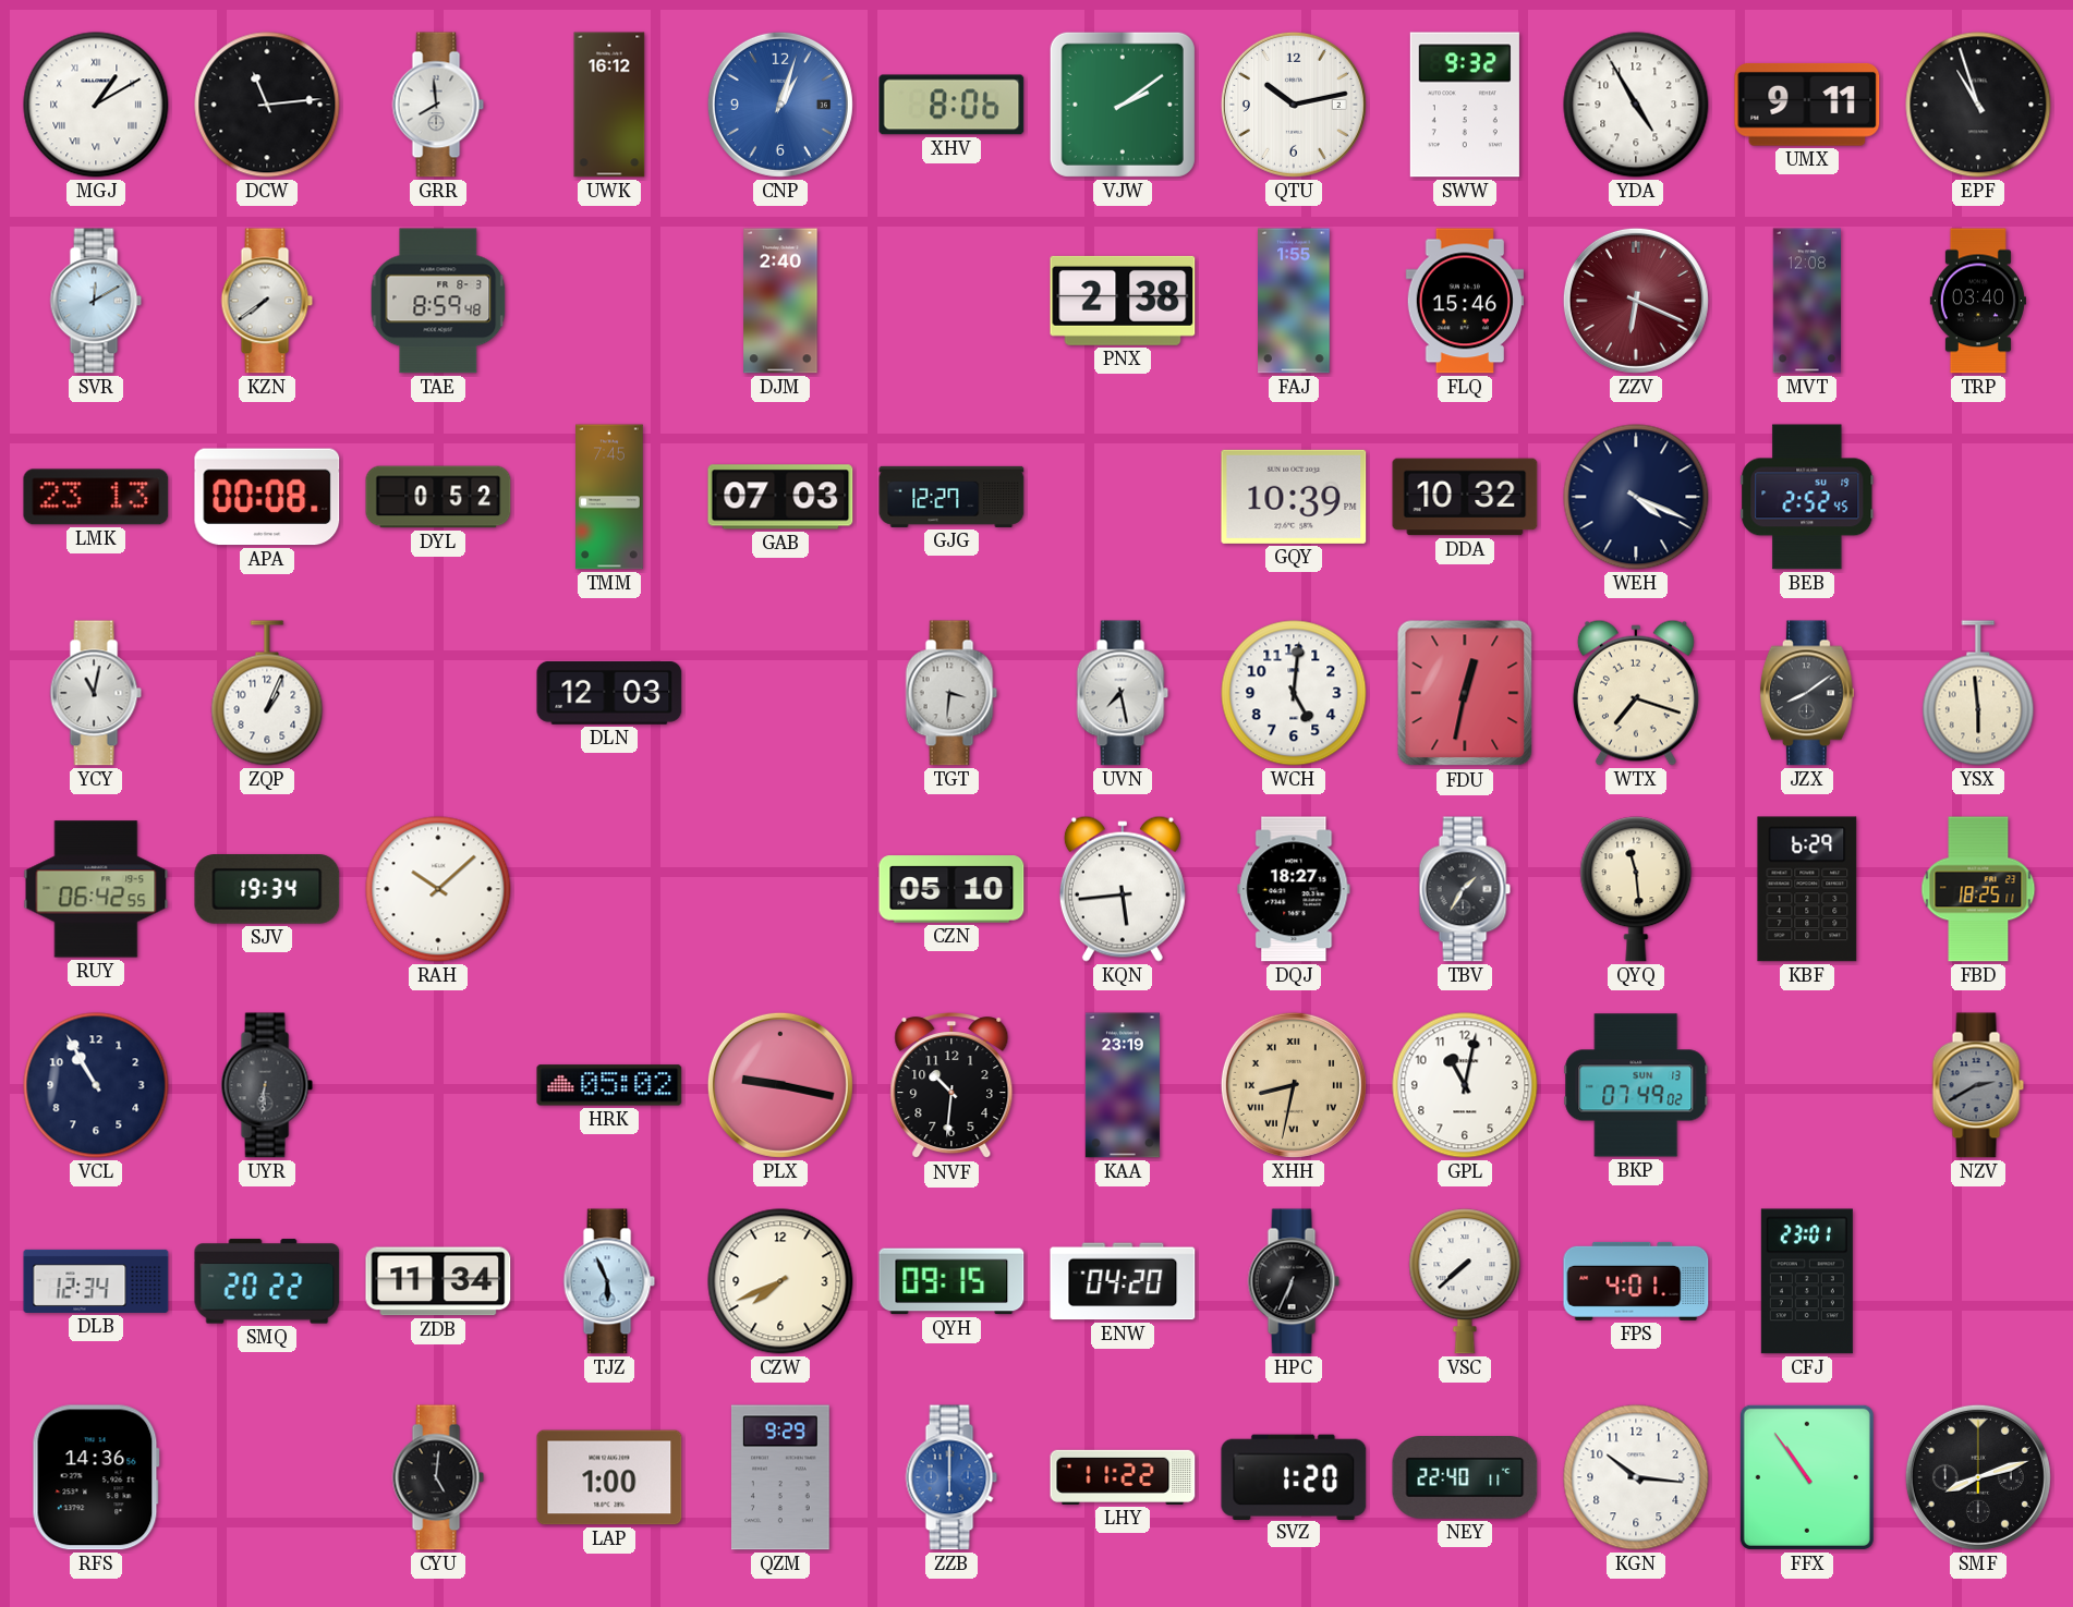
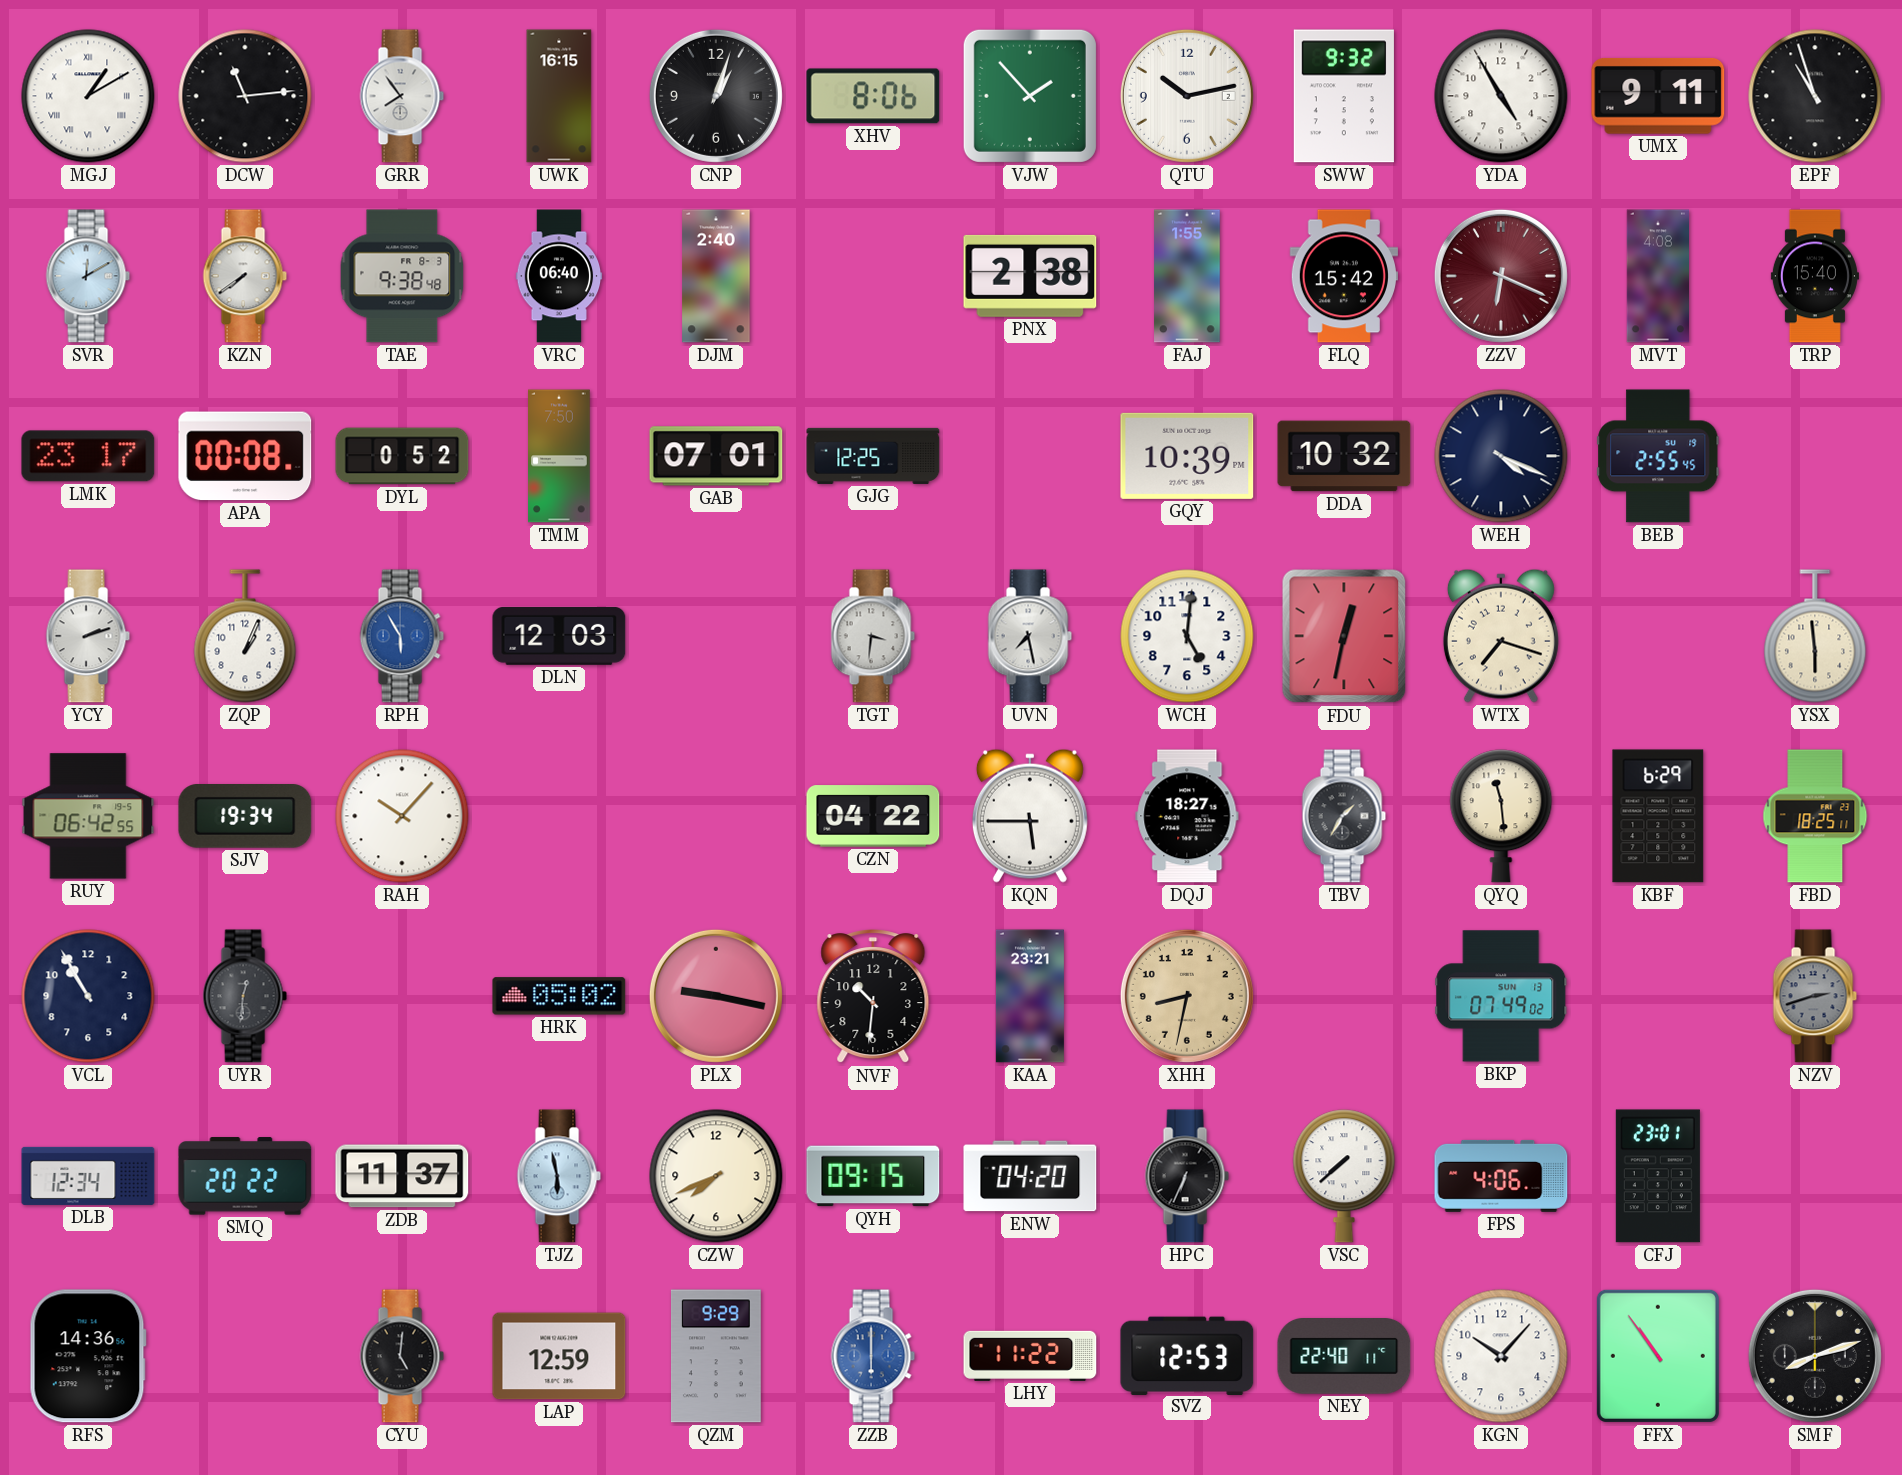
GRR: 7:59 -> 7:54
UWK: 16:12 -> 16:15
CNP dial: blue -> black
VJW: 2:09 -> 1:53
TAE: 8:59 -> 9:38
VRC: none -> 06:40
FLQ: 15:46 -> 15:42
MVT: 12:08 -> 4:08
TRP: 03:40 -> 15:40
LMK: 23:13 -> 23:17
TMM: 7:45 -> 7:50
GAB: 07:03 -> 07:01
GJG: 12:27 -> 12:25
BEB: 2:52 -> 2:55
YCY: 11:02 -> 2:12
RPH: none -> 5:55
JZX: 8:09 -> none
RAH: 10:08 -> 10:07
CZN: 05:10 -> 04:22
KQN: 5:44 -> 5:45
UYR: 6:31 -> 12:31
KAA: 23:19 -> 23:21
XHH numerals: Roman -> Arabic
GPL: 11:02 -> none
NZV: 2:40 -> 2:42
ZDB: 11:34 -> 11:37
TJZ: 5:56 -> 5:58
FPS: 4:01 -> 4:06
LAP: 1:00 -> 12:59
SVZ: 1:20 -> 12:53
KGN: 10:16 -> 10:07
